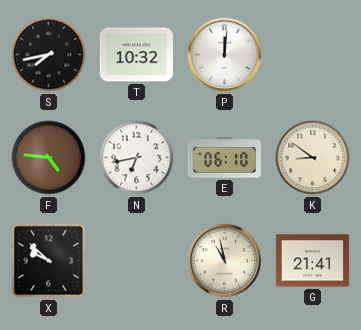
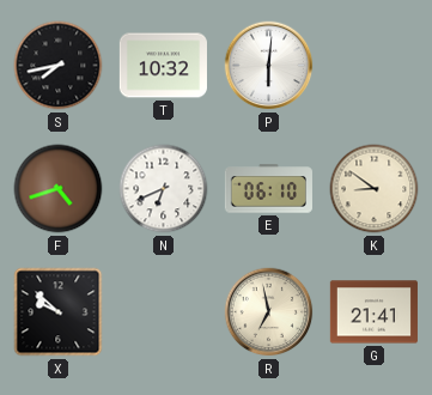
P: 12:01 -> 6:01
F: 4:46 -> 4:42
N: 6:43 -> 6:41
R: 10:58 -> 6:58
